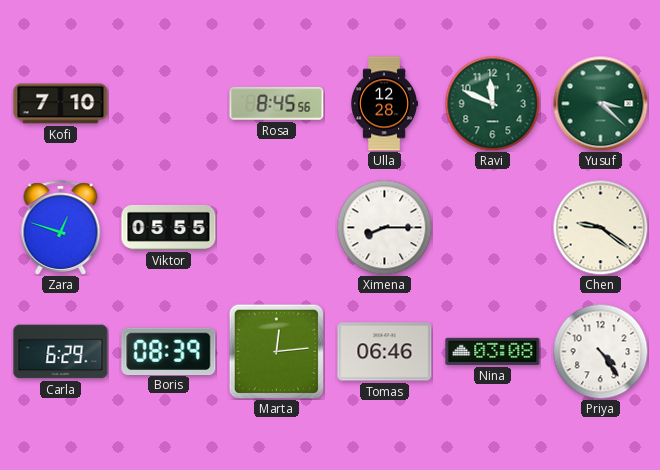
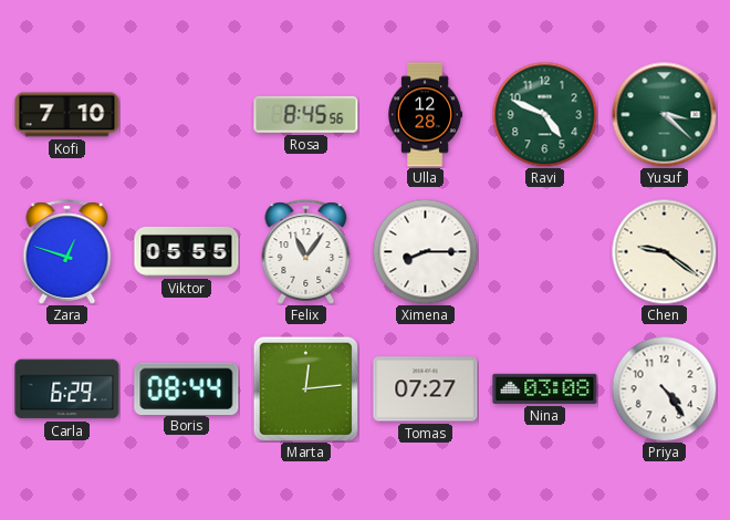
Ravi: 11:49 -> 4:49
Felix: none -> 11:06
Boris: 08:39 -> 08:44
Tomas: 06:46 -> 07:27
